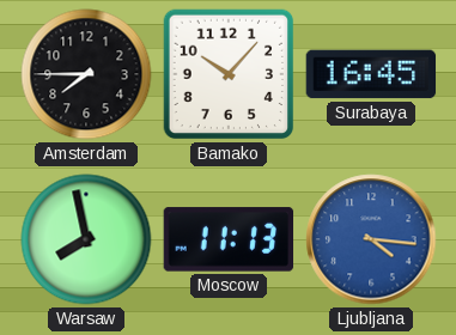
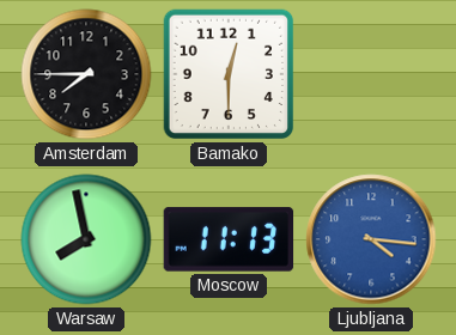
Bamako: 10:07 -> 12:30
Surabaya: 16:45 -> none
